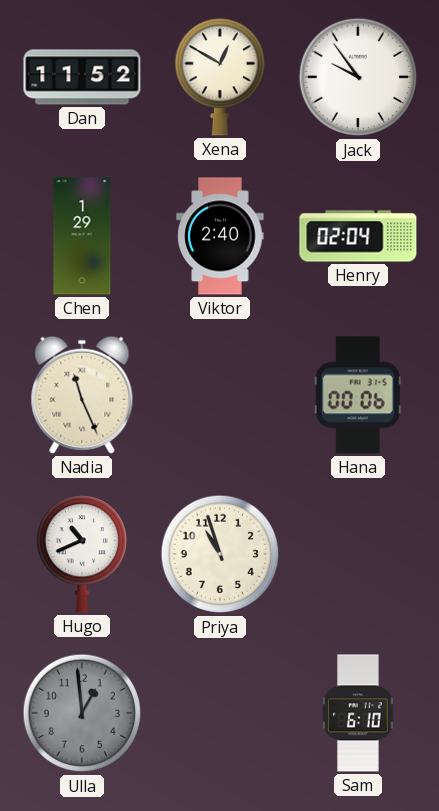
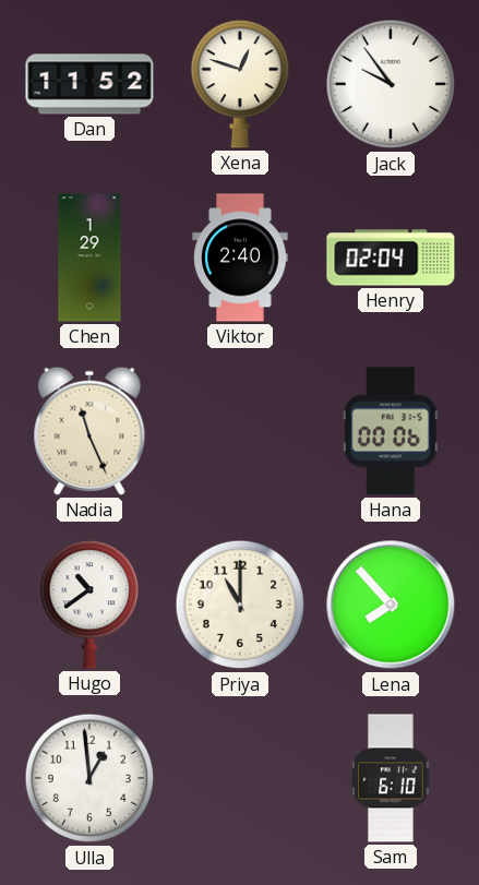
Xena: 12:50 -> 12:48
Hugo: 10:41 -> 10:39
Priya: 10:57 -> 11:00
Lena: none -> 7:53
Ulla dial: grey -> white
